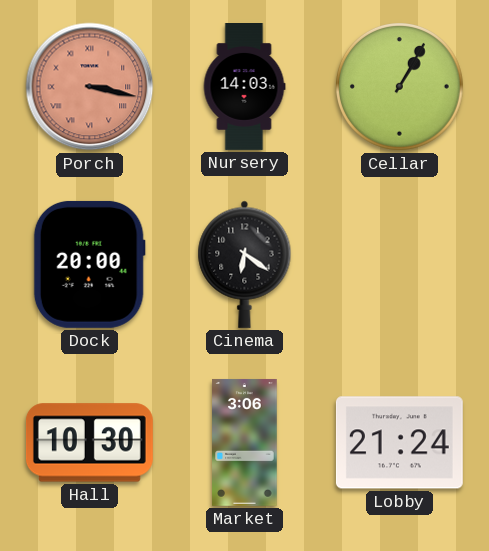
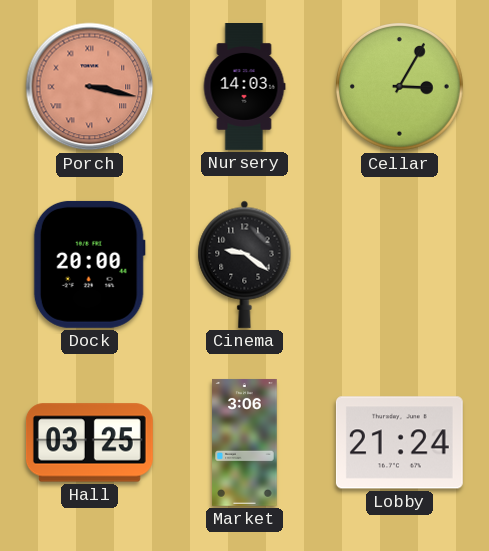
Cellar: 1:05 -> 3:05
Cinema: 6:21 -> 9:21
Hall: 10:30 -> 03:25
